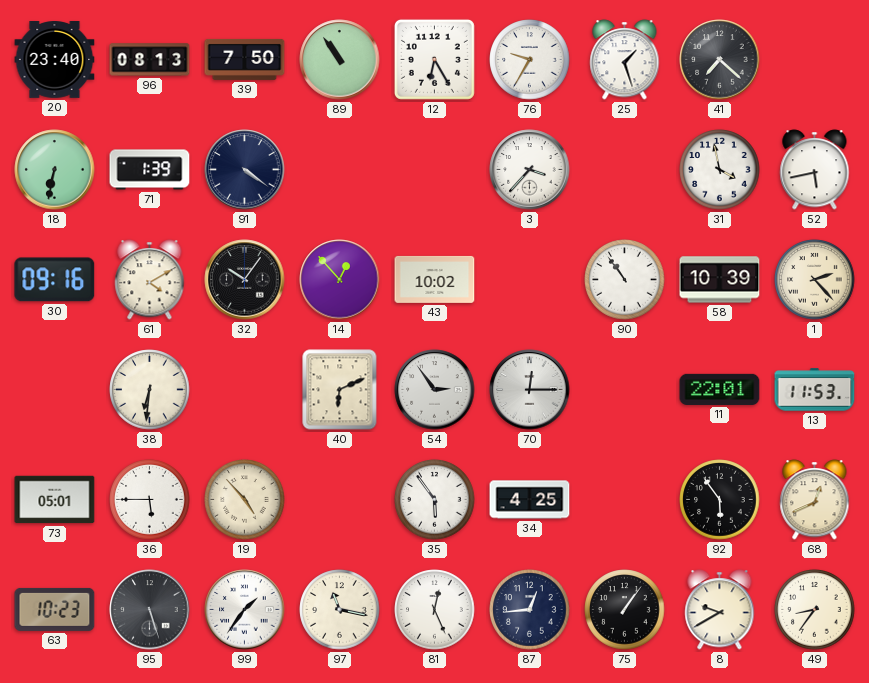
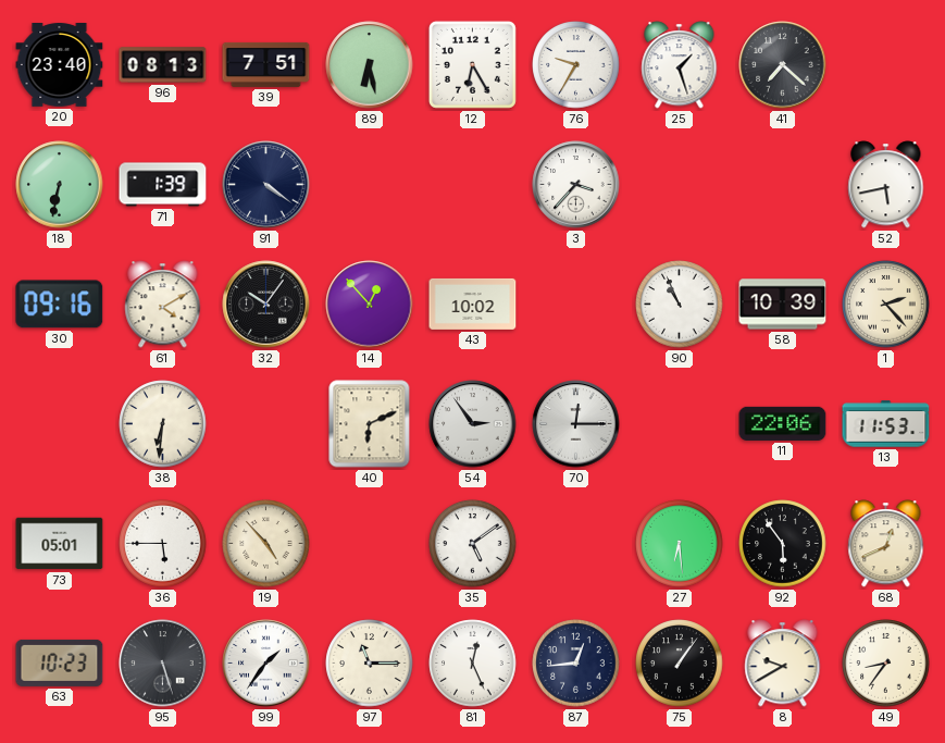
39: 7:50 -> 7:51
89: 10:54 -> 6:28
31: 3:58 -> none
90: 10:54 -> 10:56
11: 22:01 -> 22:06
35: 5:54 -> 5:09
34: 4:25 -> none
27: none -> 6:29
97: 11:17 -> 11:15
